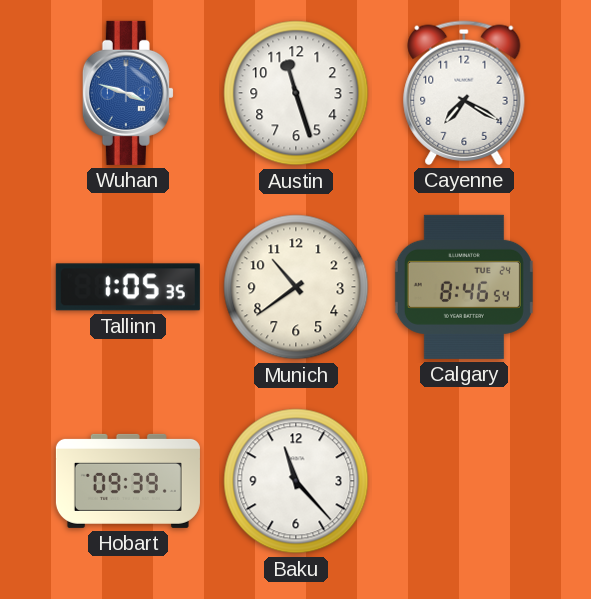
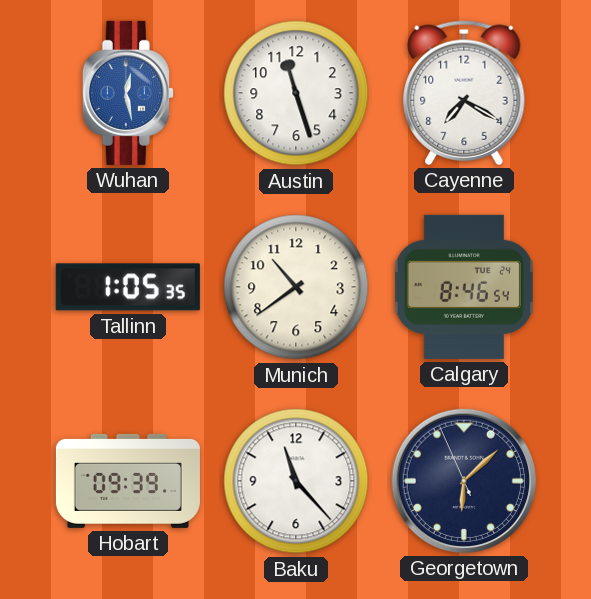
Wuhan: 3:48 -> 12:28
Georgetown: none -> 6:07
